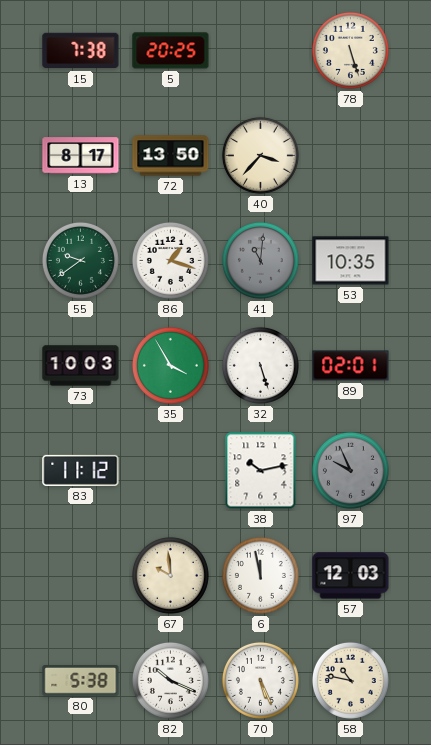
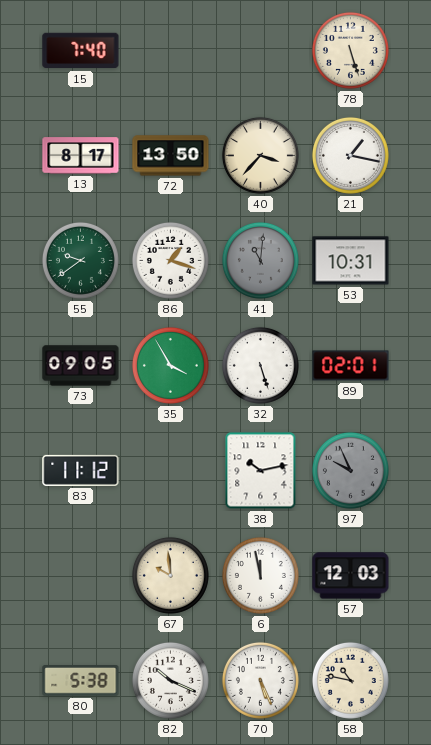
15: 7:38 -> 7:40
5: 20:25 -> none
21: none -> 1:17
53: 10:35 -> 10:31
73: 10:03 -> 09:05
